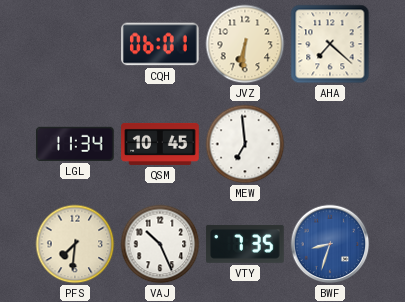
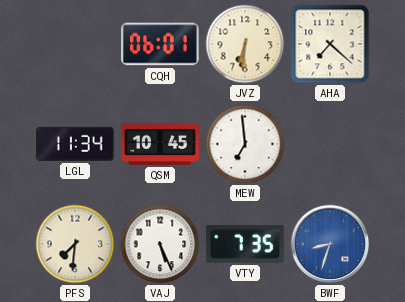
VAJ: 10:26 -> 5:26
